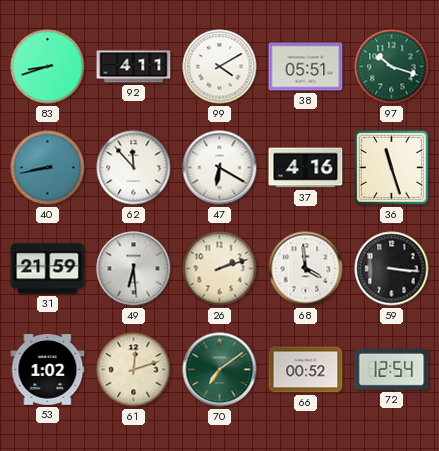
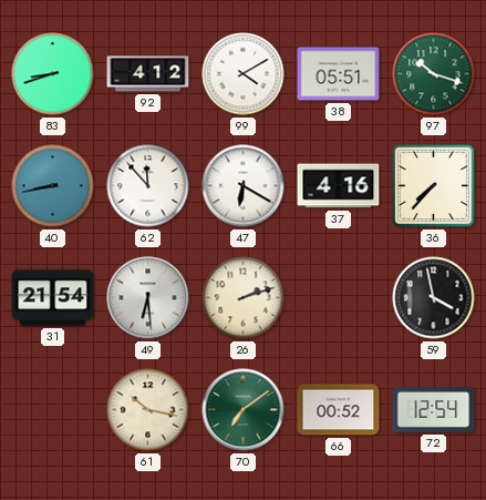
92: 4:11 -> 4:12
36: 11:27 -> 7:37
31: 21:59 -> 21:54
68: 3:59 -> none
59: 3:16 -> 3:58
53: 1:02 -> none
61: 12:12 -> 10:17
